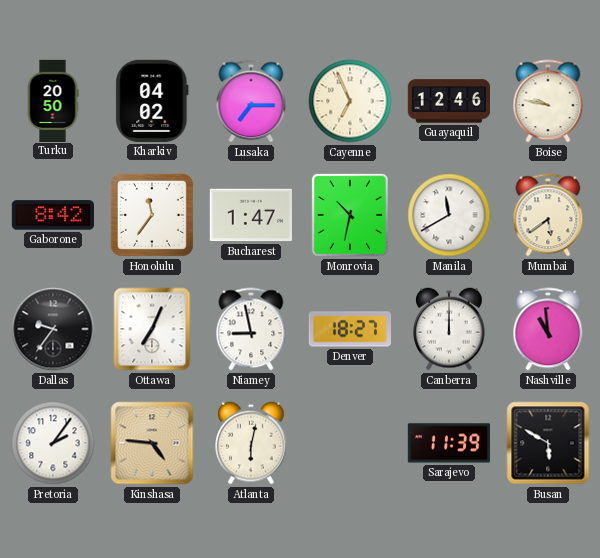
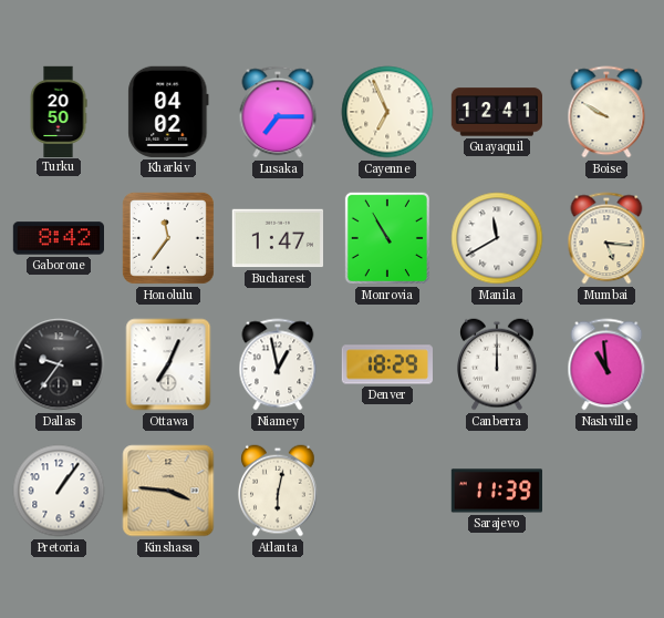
Guayaquil: 12:46 -> 12:41
Boise: 9:47 -> 9:50
Monrovia: 10:32 -> 10:55
Mumbai: 5:39 -> 5:16
Niamey: 8:58 -> 12:58
Denver: 18:27 -> 18:29
Pretoria: 2:06 -> 1:06
Kinshasa: 4:46 -> 3:46
Busan: 5:50 -> none
